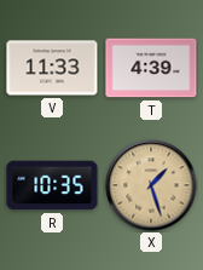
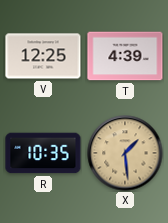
V: 11:33 -> 12:25
X: 1:27 -> 1:29
